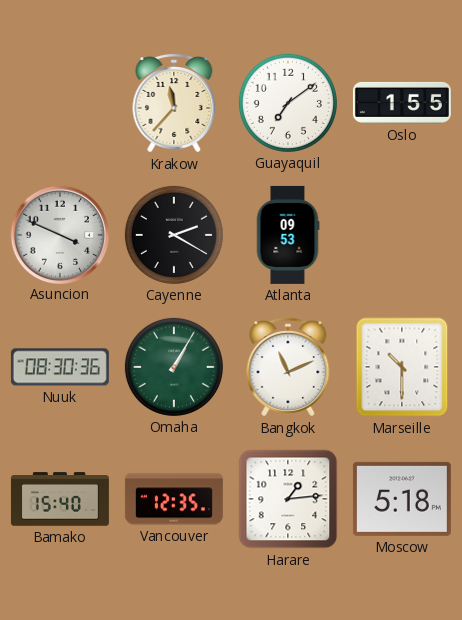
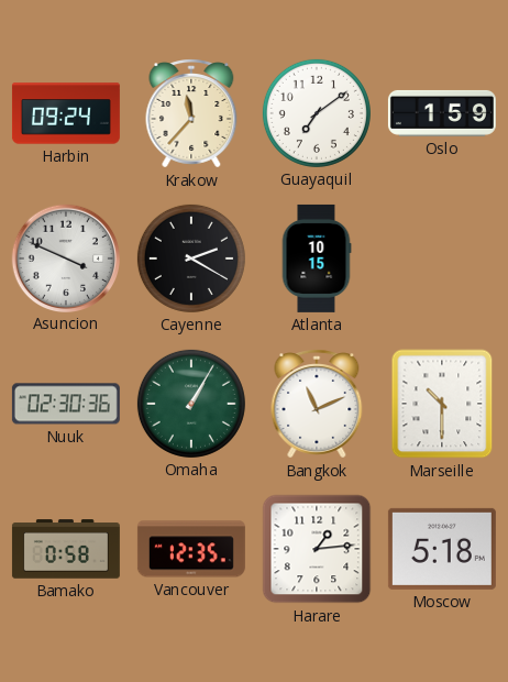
Harbin: none -> 09:24
Oslo: 1:55 -> 1:59
Atlanta: 09:53 -> 10:15
Nuuk: 08:30 -> 02:30
Bamako: 15:40 -> 0:58
